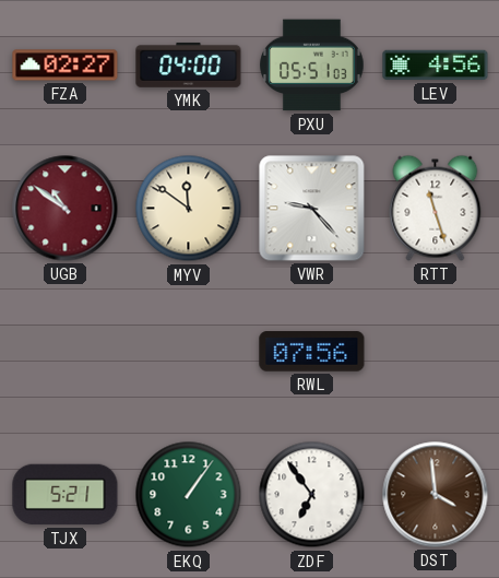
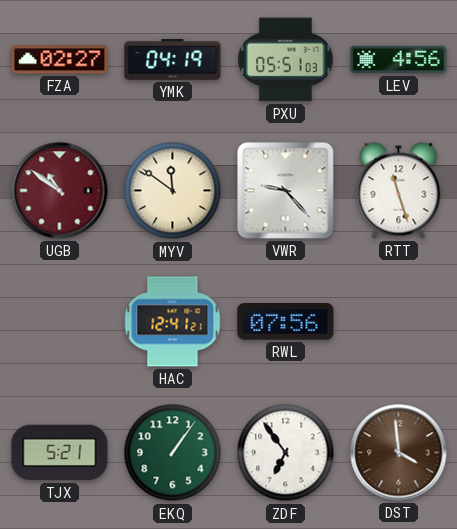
YMK: 04:00 -> 04:19
HAC: none -> 12:41
